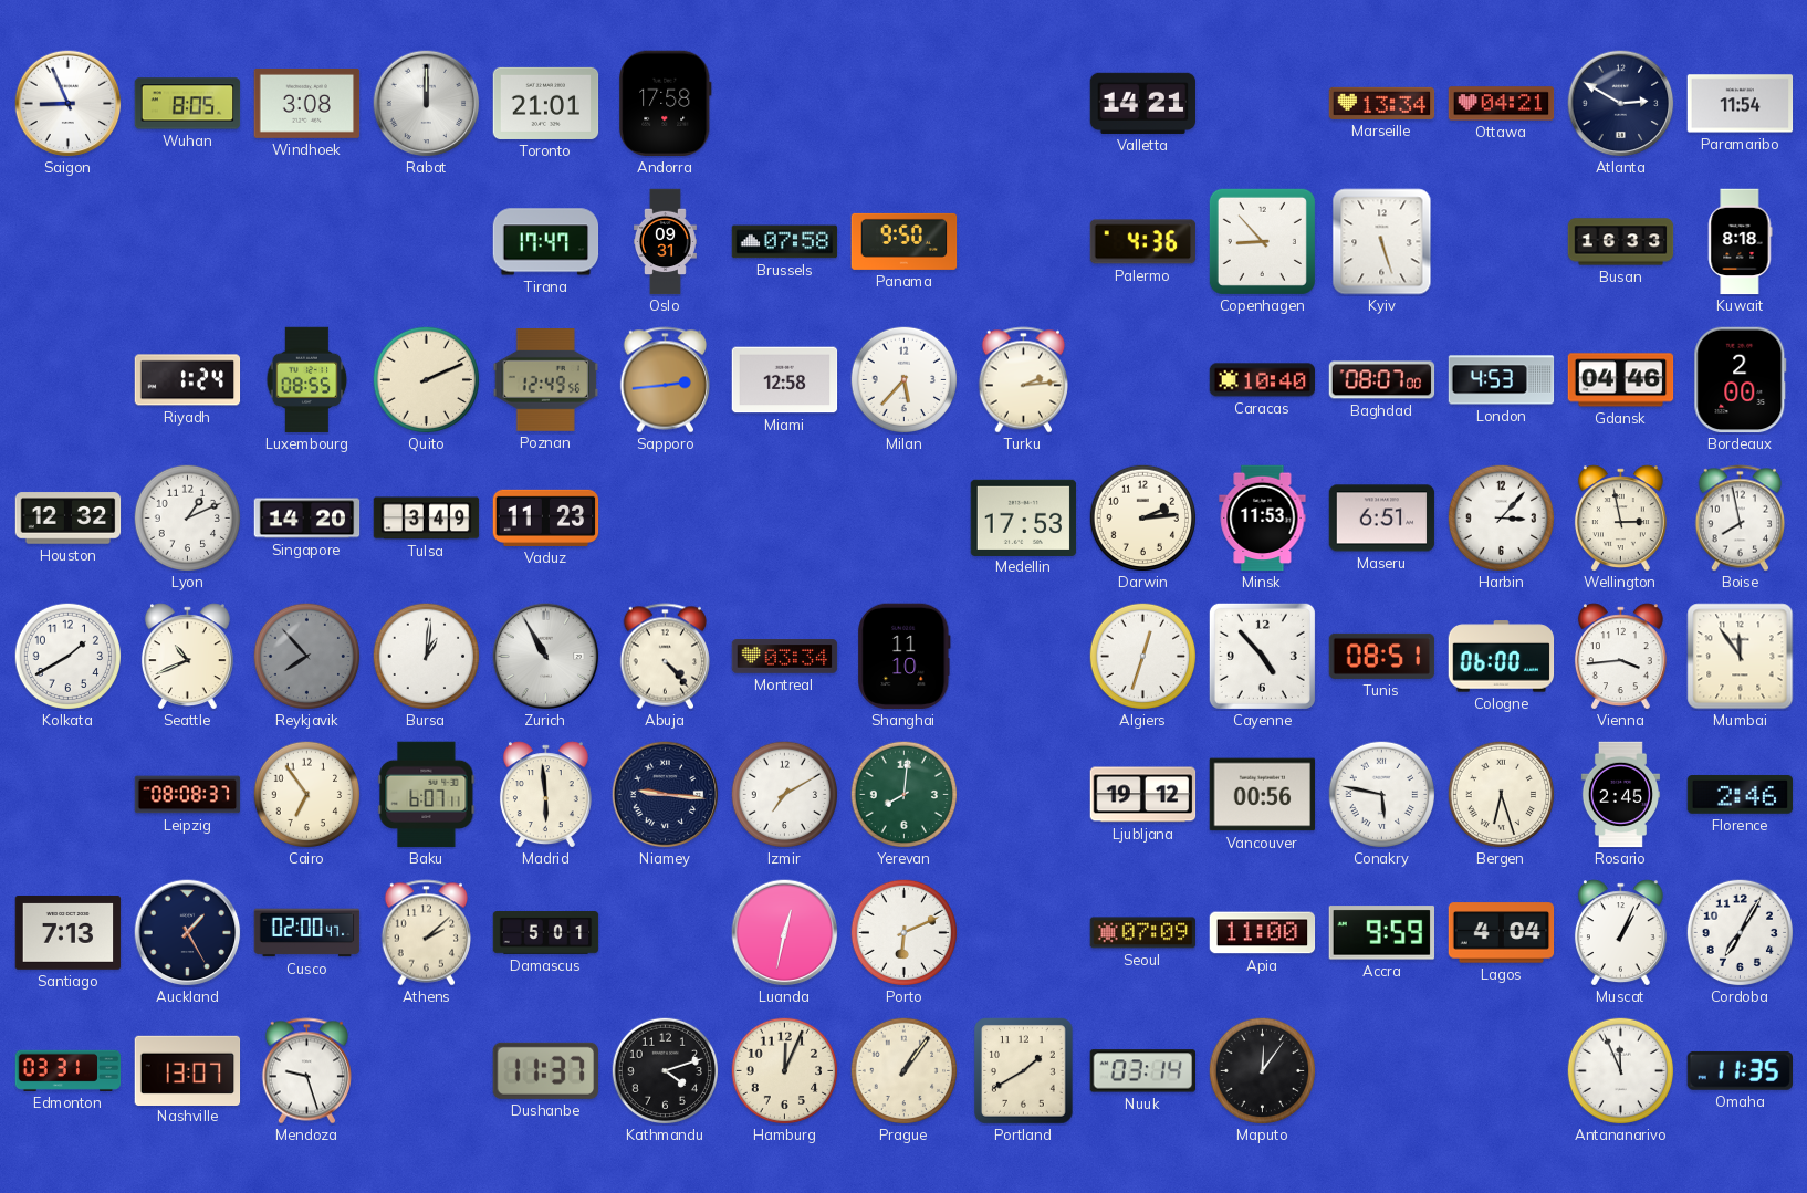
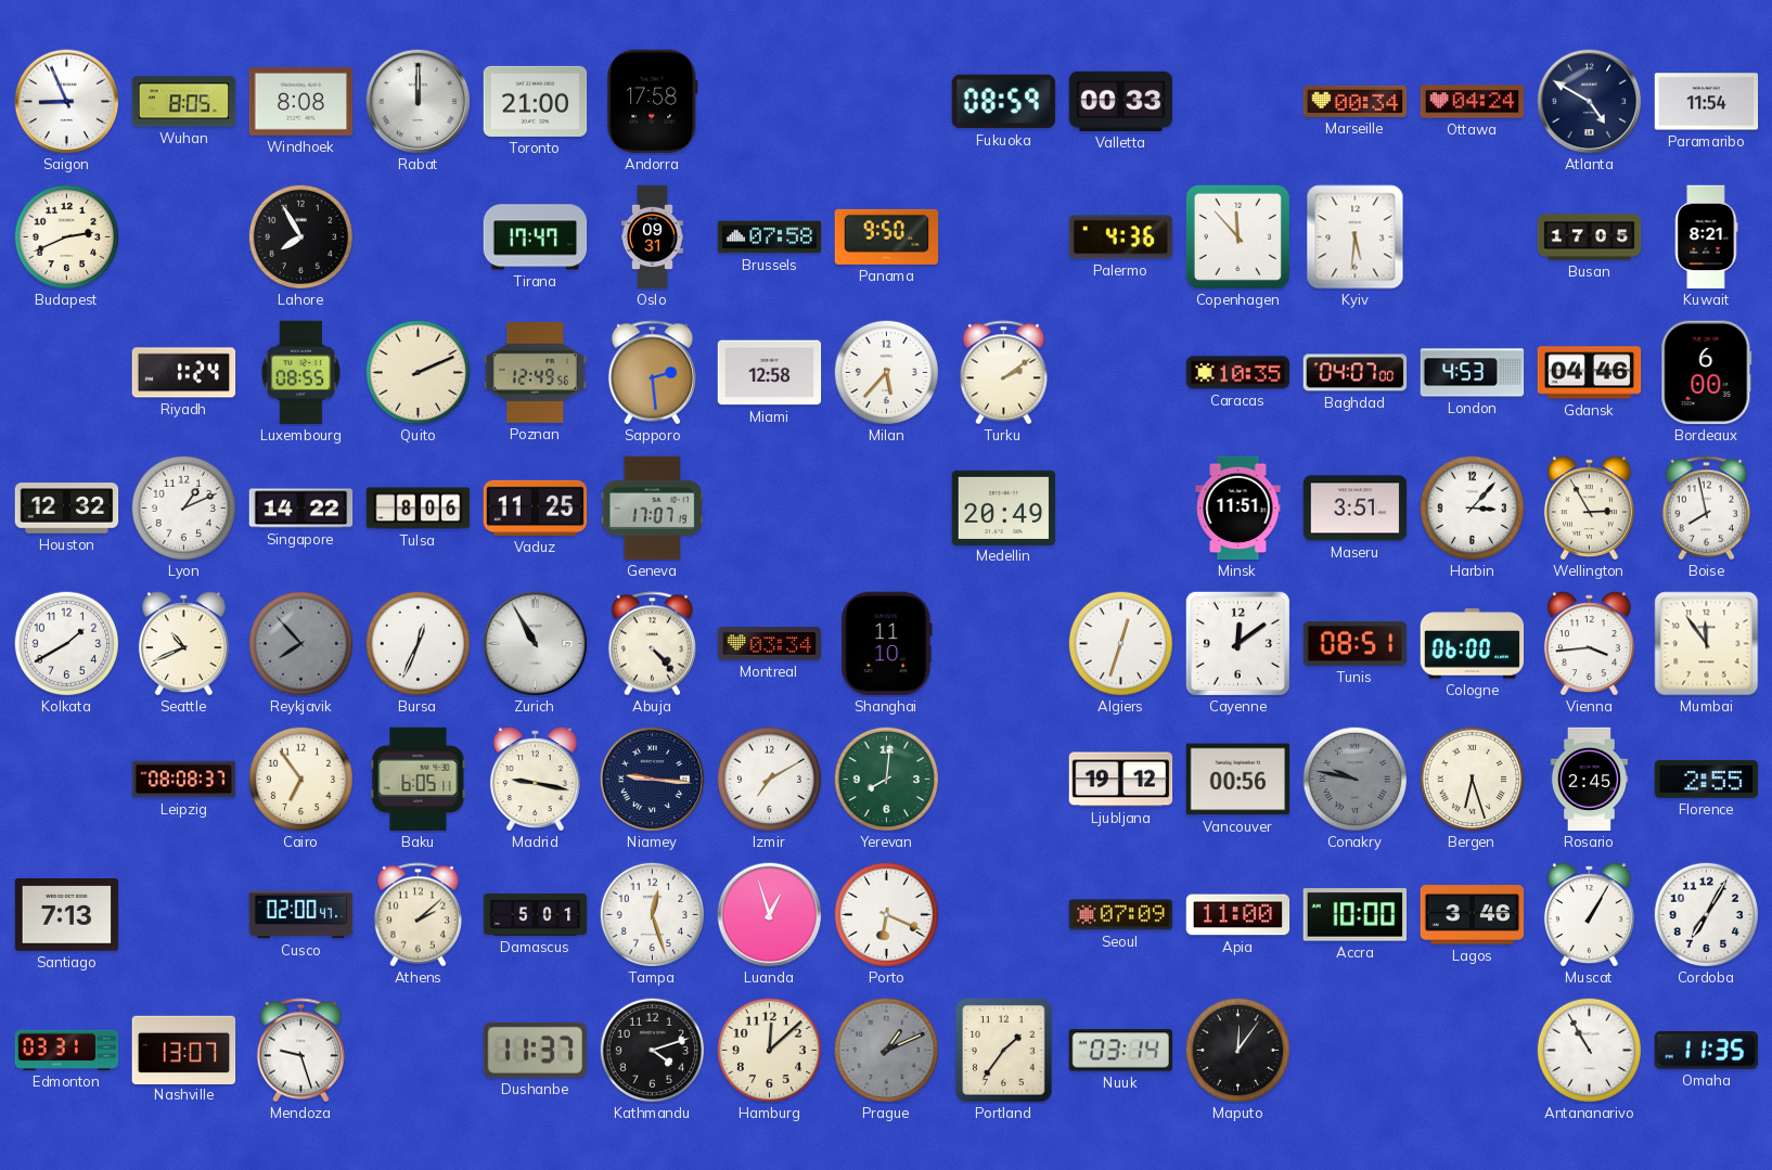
Windhoek: 3:08 -> 8:08
Toronto: 21:01 -> 21:00
Fukuoka: none -> 08:59
Valletta: 14:21 -> 00:33
Marseille: 13:34 -> 00:34
Ottawa: 04:21 -> 04:24
Atlanta: 2:50 -> 4:50
Budapest: none -> 2:41
Lahore: none -> 7:55
Copenhagen: 8:53 -> 11:53
Kyiv: 5:27 -> 5:31
Busan: 16:33 -> 17:05
Kuwait: 8:18 -> 8:21
Sapporo: 2:44 -> 2:29
Turku: 2:14 -> 2:09
Caracas: 10:40 -> 10:35
Baghdad: 08:07 -> 04:07
Bordeaux: 2:00 -> 6:00
Singapore: 14:20 -> 14:22
Tulsa: 3:49 -> 8:06
Vaduz: 11:23 -> 11:25
Geneva: none -> 17:07
Medellin: 17:53 -> 20:49
Darwin: 2:14 -> none
Minsk: 11:53 -> 11:51
Maseru: 6:51 -> 3:51
Wellington: 2:58 -> 2:55
Bursa: 1:01 -> 12:34
Cayenne: 4:53 -> 12:09
Baku: 6:07 -> 6:05
Madrid: 5:59 -> 9:17
Conakry: 5:47 -> 9:47
Conakry dial: white -> grey
Florence: 2:46 -> 2:55
Auckland: 1:25 -> none
Tampa: none -> 12:27
Luanda: 12:32 -> 12:57
Porto: 6:11 -> 6:19
Accra: 9:59 -> 10:00
Lagos: 4:04 -> 3:46
Muscat: 1:04 -> 1:05
Hamburg: 12:04 -> 12:08
Prague: 1:06 -> 1:11
Prague dial: cream -> grey
Portland: 1:40 -> 1:36
Antananarivo: 11:56 -> 10:55
